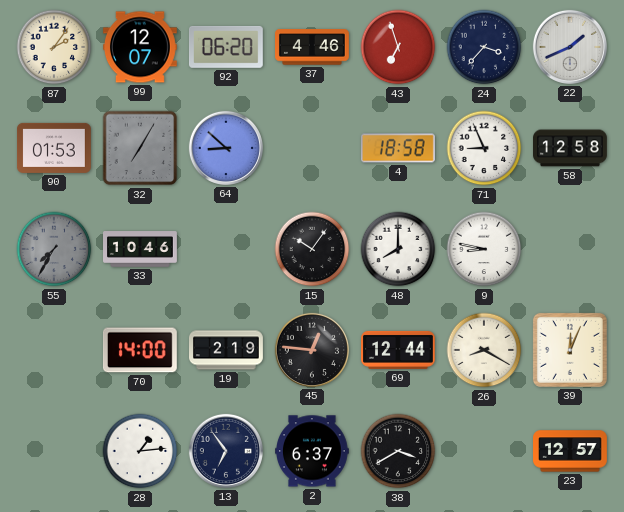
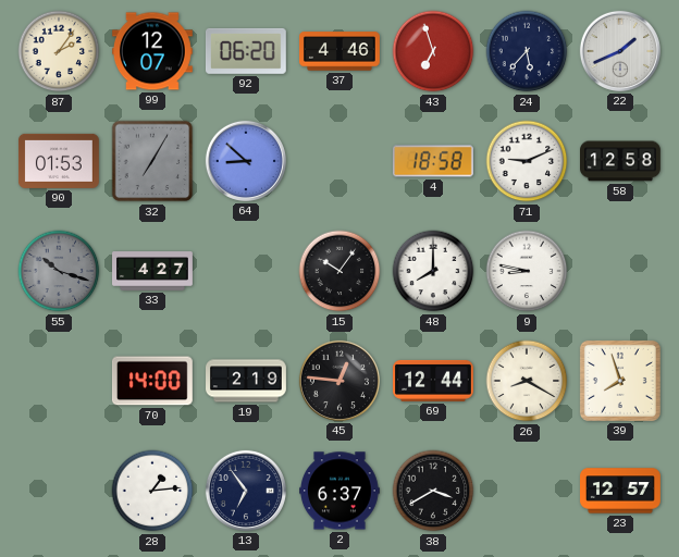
24: 3:37 -> 5:37
71: 8:56 -> 9:11
55: 7:35 -> 10:18
33: 10:46 -> 4:27
39: 12:04 -> 7:57
